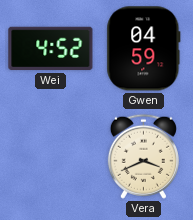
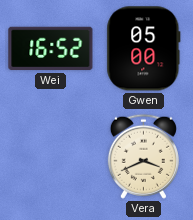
Wei: 4:52 -> 16:52
Gwen: 04:59 -> 05:00
